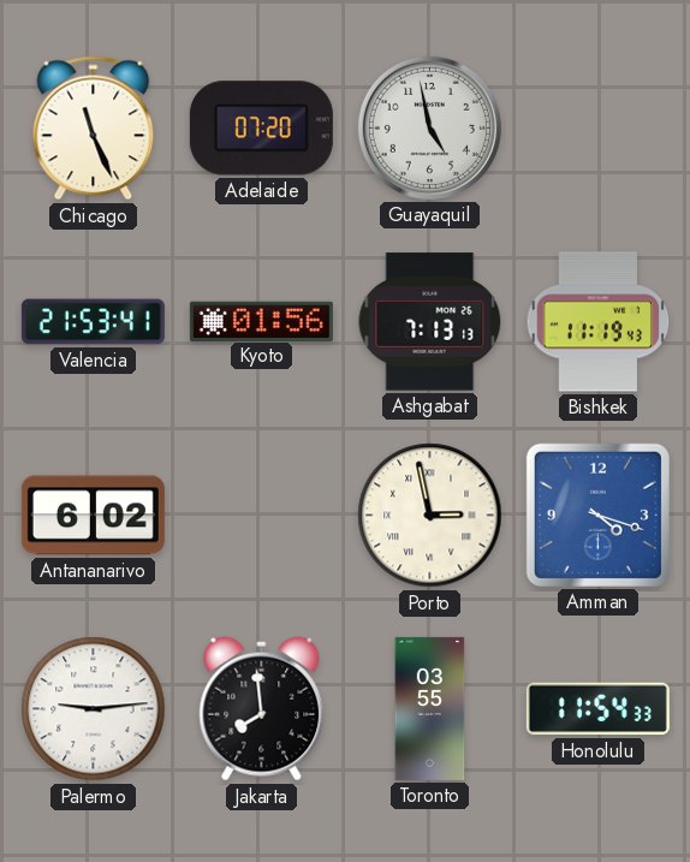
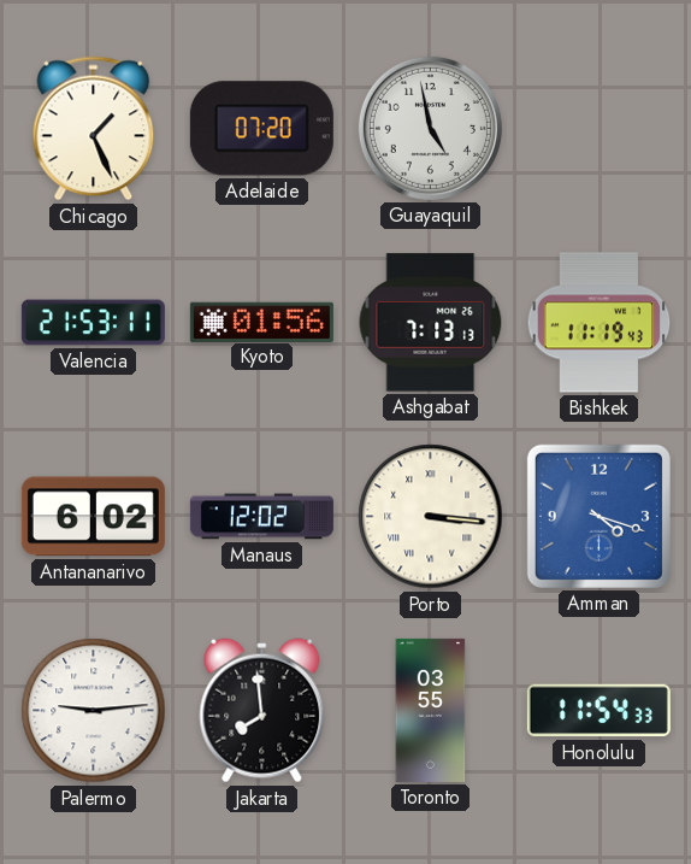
Chicago: 11:26 -> 1:26
Valencia: 21:53:41 -> 21:53:11
Manaus: none -> 12:02
Porto: 2:58 -> 3:16
